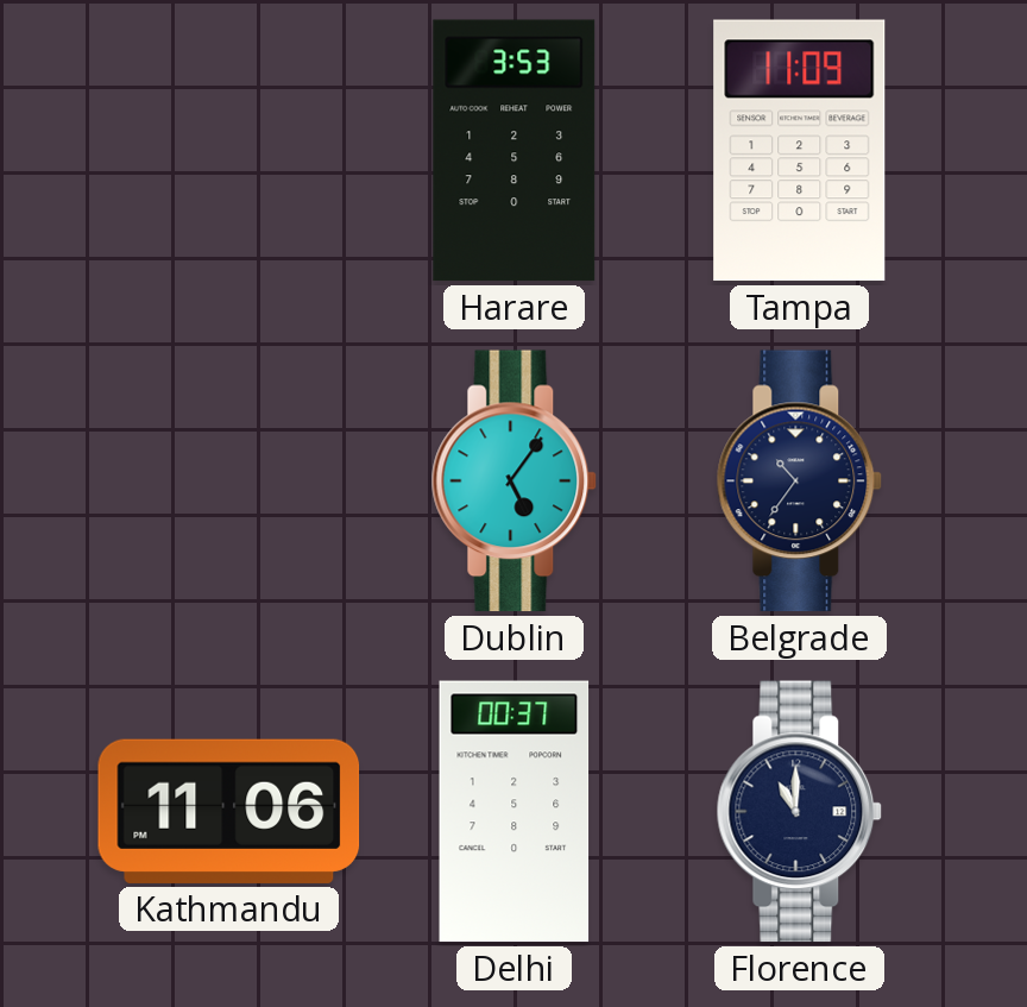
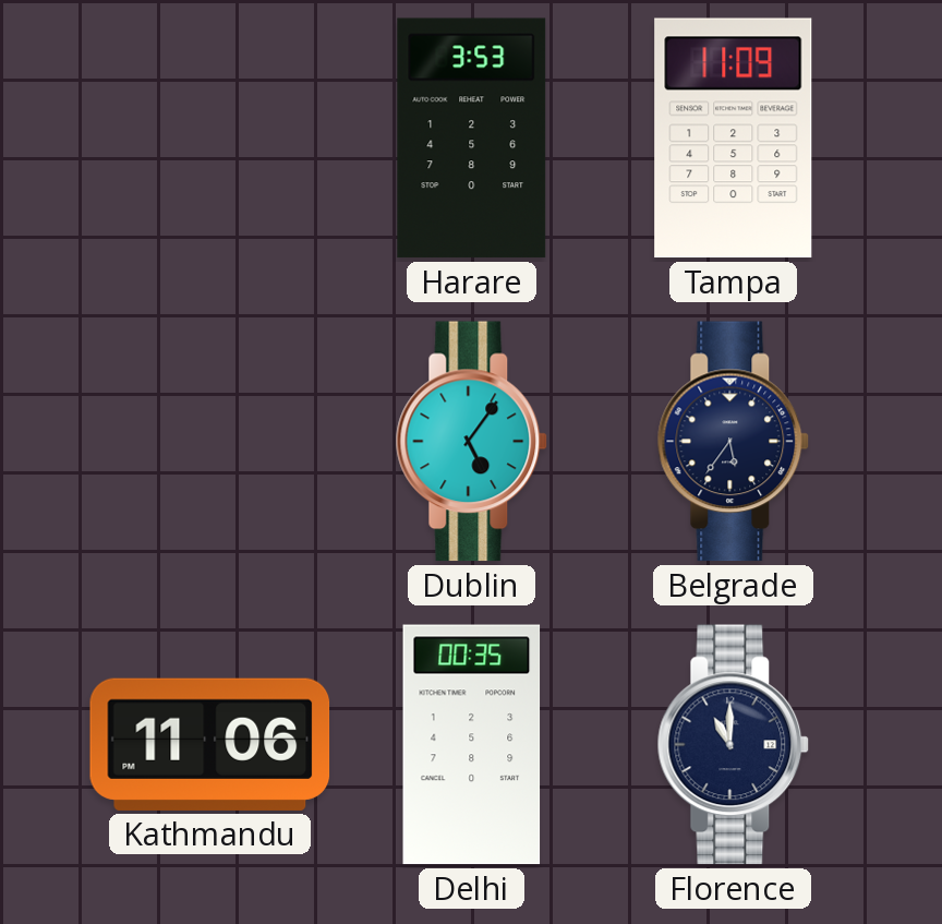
Belgrade: 10:36 -> 5:36
Delhi: 00:37 -> 00:35
